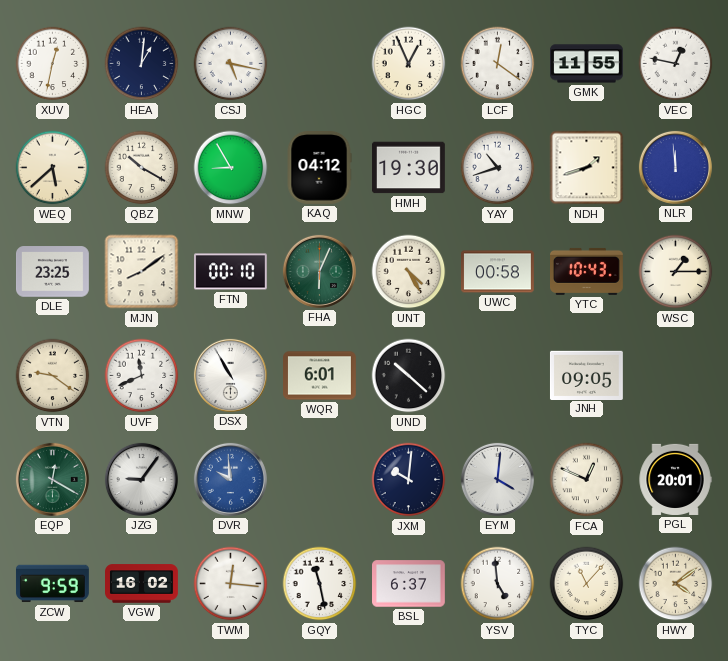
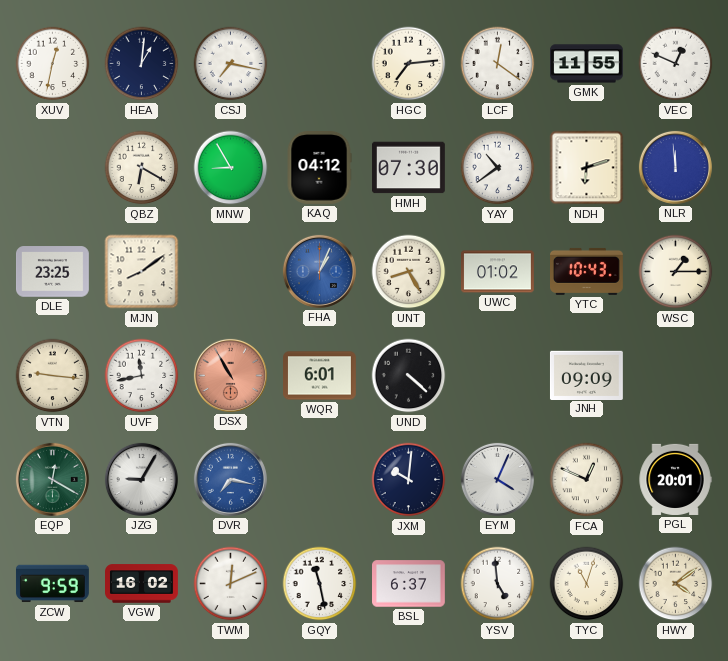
CSJ: 5:17 -> 7:17
HGC: 12:56 -> 7:14
VEC: 12:47 -> 12:49
WEQ: 5:38 -> none
QBZ: 10:20 -> 6:20
HMH: 19:30 -> 07:30
YAY: 10:42 -> 10:39
NDH: 1:42 -> 6:12
FTN: 00:10 -> none
FHA: 6:04 -> 1:04
FHA dial: green -> blue
UNT: 4:25 -> 8:25
UWC: 00:58 -> 01:02
VTN: 9:21 -> 9:16
UVF: 11:41 -> 11:43
DSX dial: white -> salmon
UND: 10:22 -> 4:22
JNH: 09:05 -> 09:09
JZG: 9:06 -> 9:05
DVR: 9:59 -> 7:17
EYM: 4:01 -> 4:04
TWM: 12:16 -> 12:11
TYC: 11:07 -> 11:03
